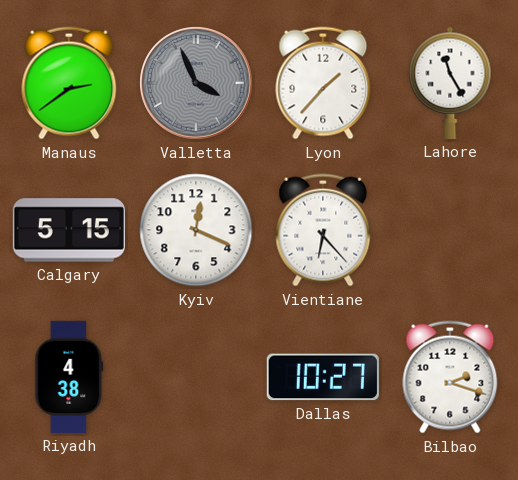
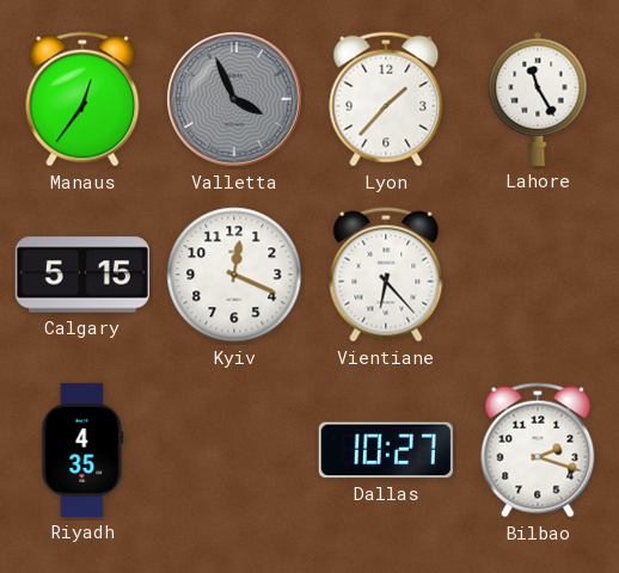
Manaus: 2:39 -> 12:36
Riyadh: 4:38 -> 4:35
